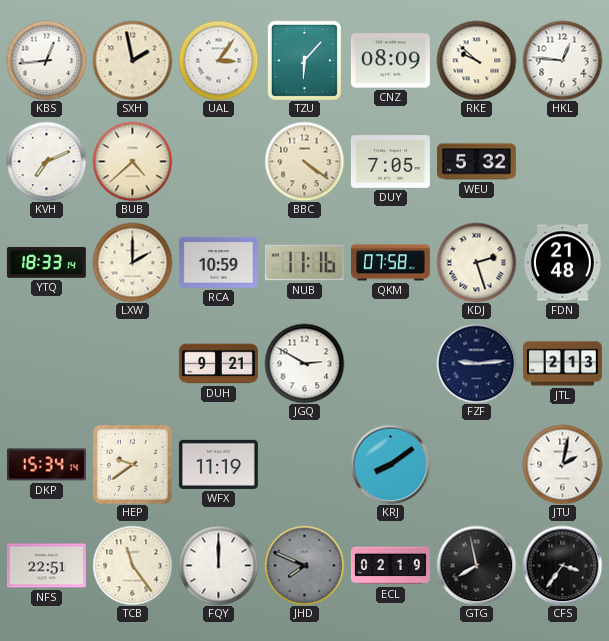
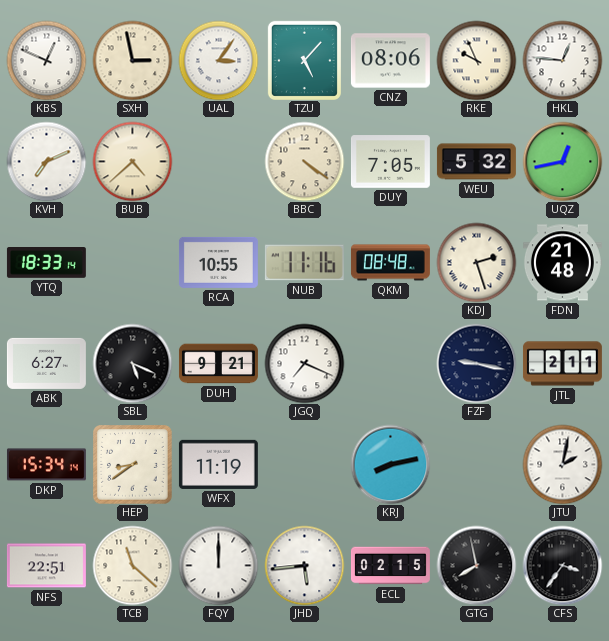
KBS: 12:44 -> 12:49
SXH: 1:58 -> 2:58
TZU: 6:07 -> 5:07
CNZ: 08:09 -> 08:06
RKE: 9:52 -> 9:56
UQZ: none -> 12:43
LXW: 2:00 -> none
RCA: 10:59 -> 10:55
QKM: 07:58 -> 08:48
ABK: none -> 6:27
SBL: none -> 5:19
JGQ: 2:50 -> 7:19
FZF: 9:14 -> 9:17
JTL: 2:13 -> 2:11
HEP: 9:39 -> 8:39
KRJ: 8:09 -> 8:13
TCB: 11:24 -> 11:22
JHD: 7:49 -> 5:44
JHD dial: grey -> white
ECL: 02:19 -> 02:15
